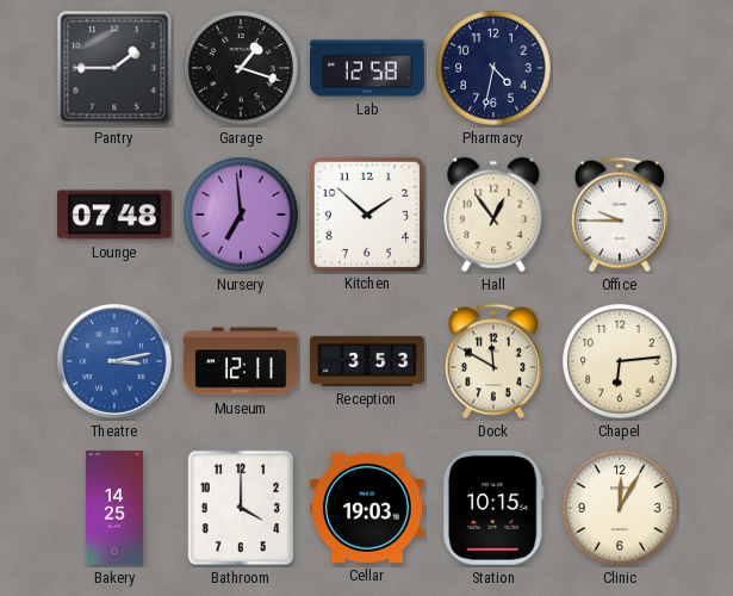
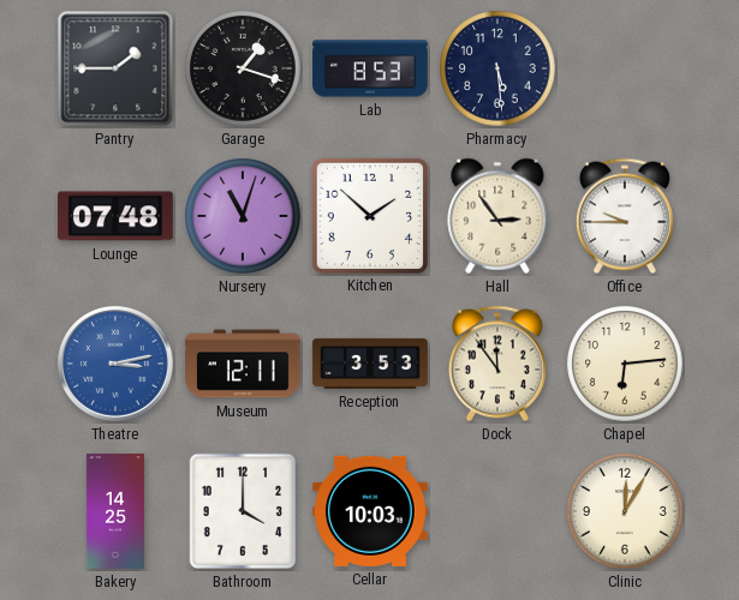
Lab: 12:58 -> 8:53
Pharmacy: 4:32 -> 5:29
Nursery: 6:59 -> 11:03
Hall: 12:54 -> 2:54
Dock: 11:50 -> 11:54
Cellar: 19:03 -> 10:03
Station: 10:15 -> none
